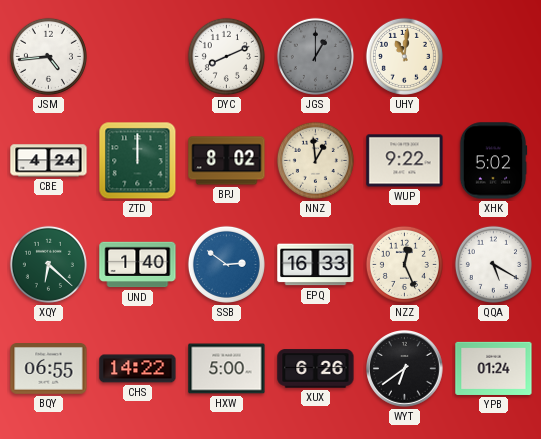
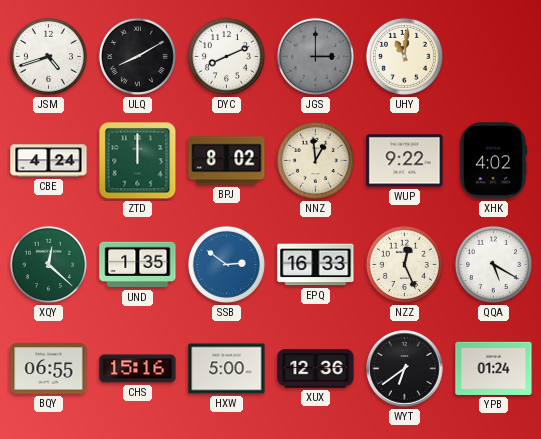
JSM: 4:44 -> 4:42
ULQ: none -> 8:10
JGS: 1:00 -> 3:00
XHK: 5:02 -> 4:02
XQY: 6:22 -> 12:22
UND: 1:40 -> 1:35
CHS: 14:22 -> 15:16
XUX: 6:26 -> 12:36
